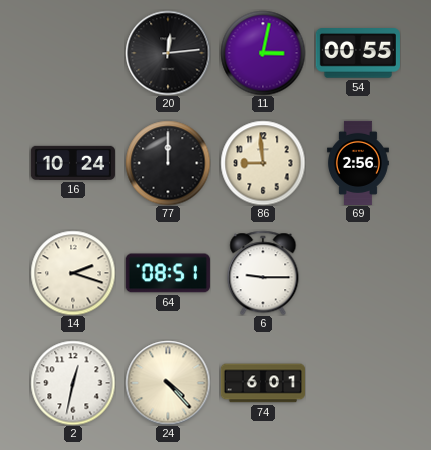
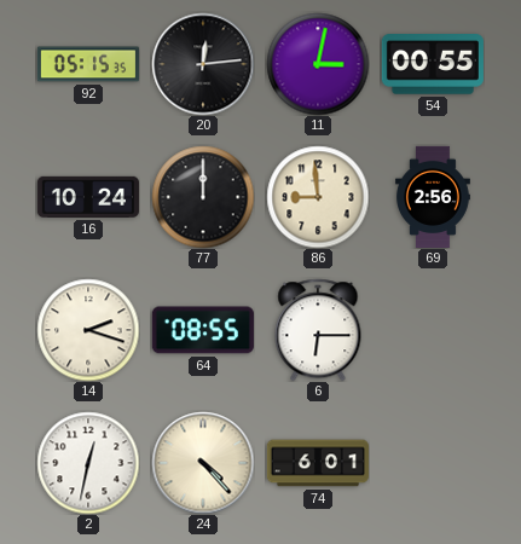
92: none -> 05:15
64: 08:51 -> 08:55
6: 9:15 -> 6:15
